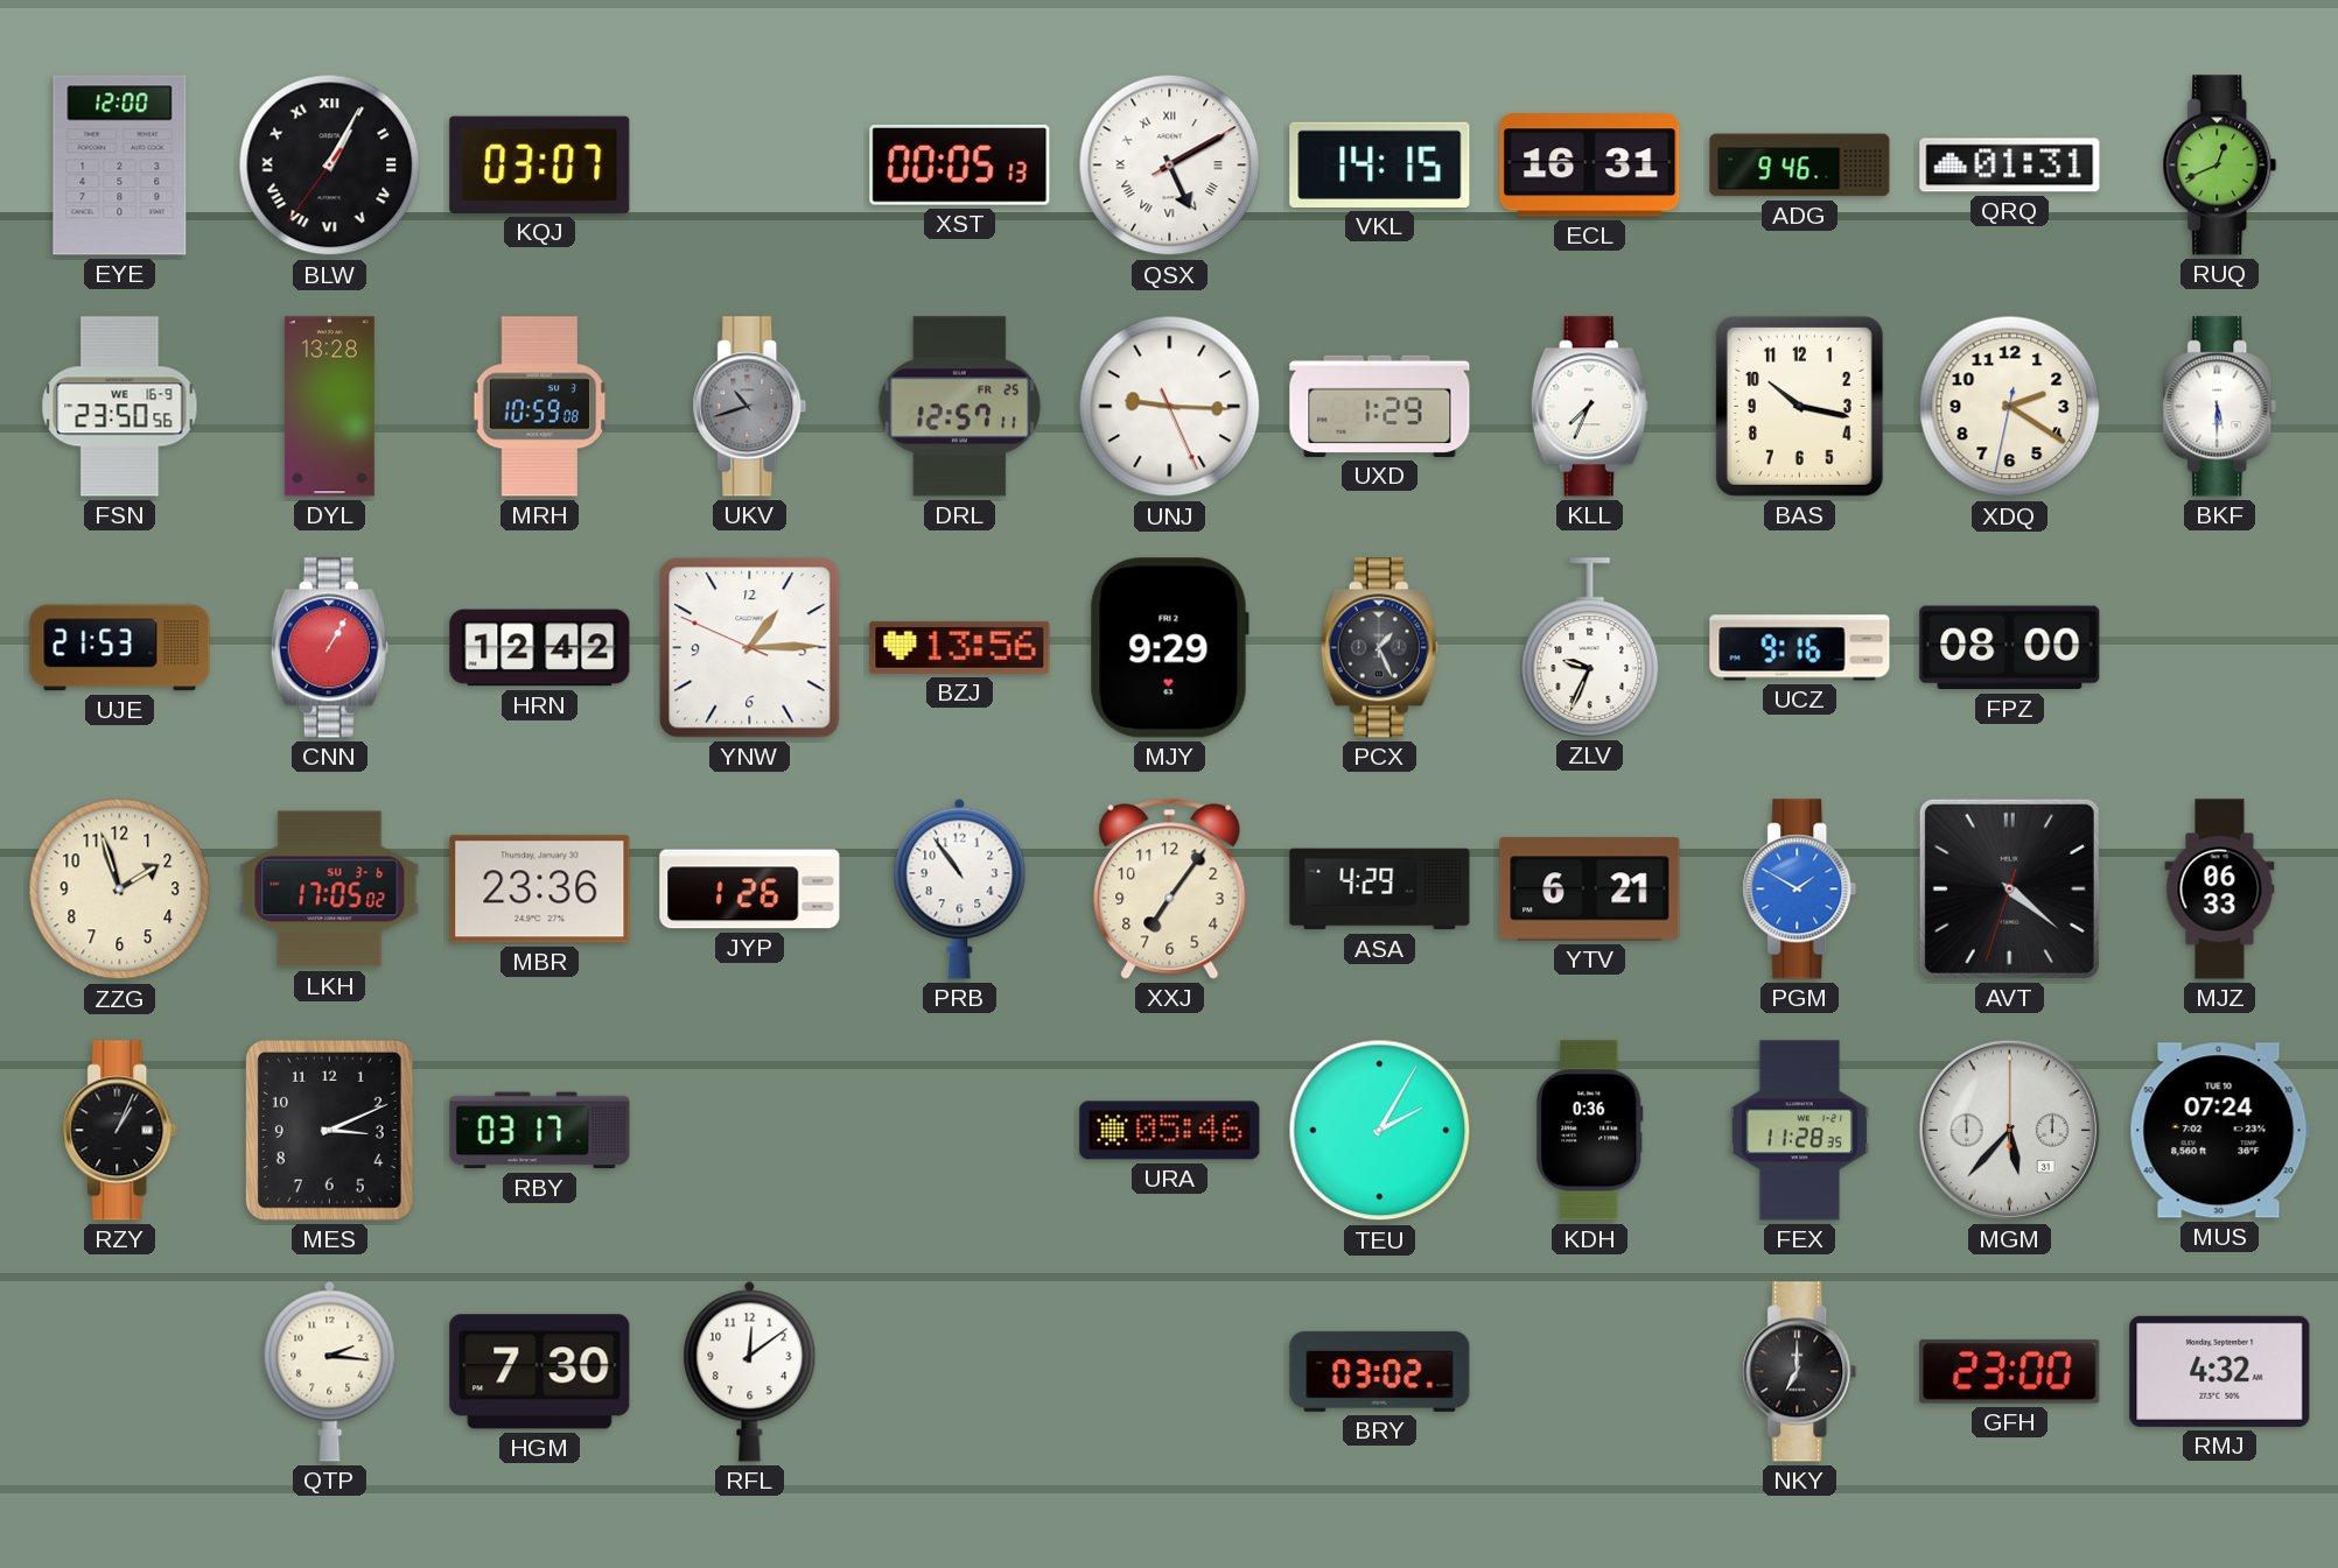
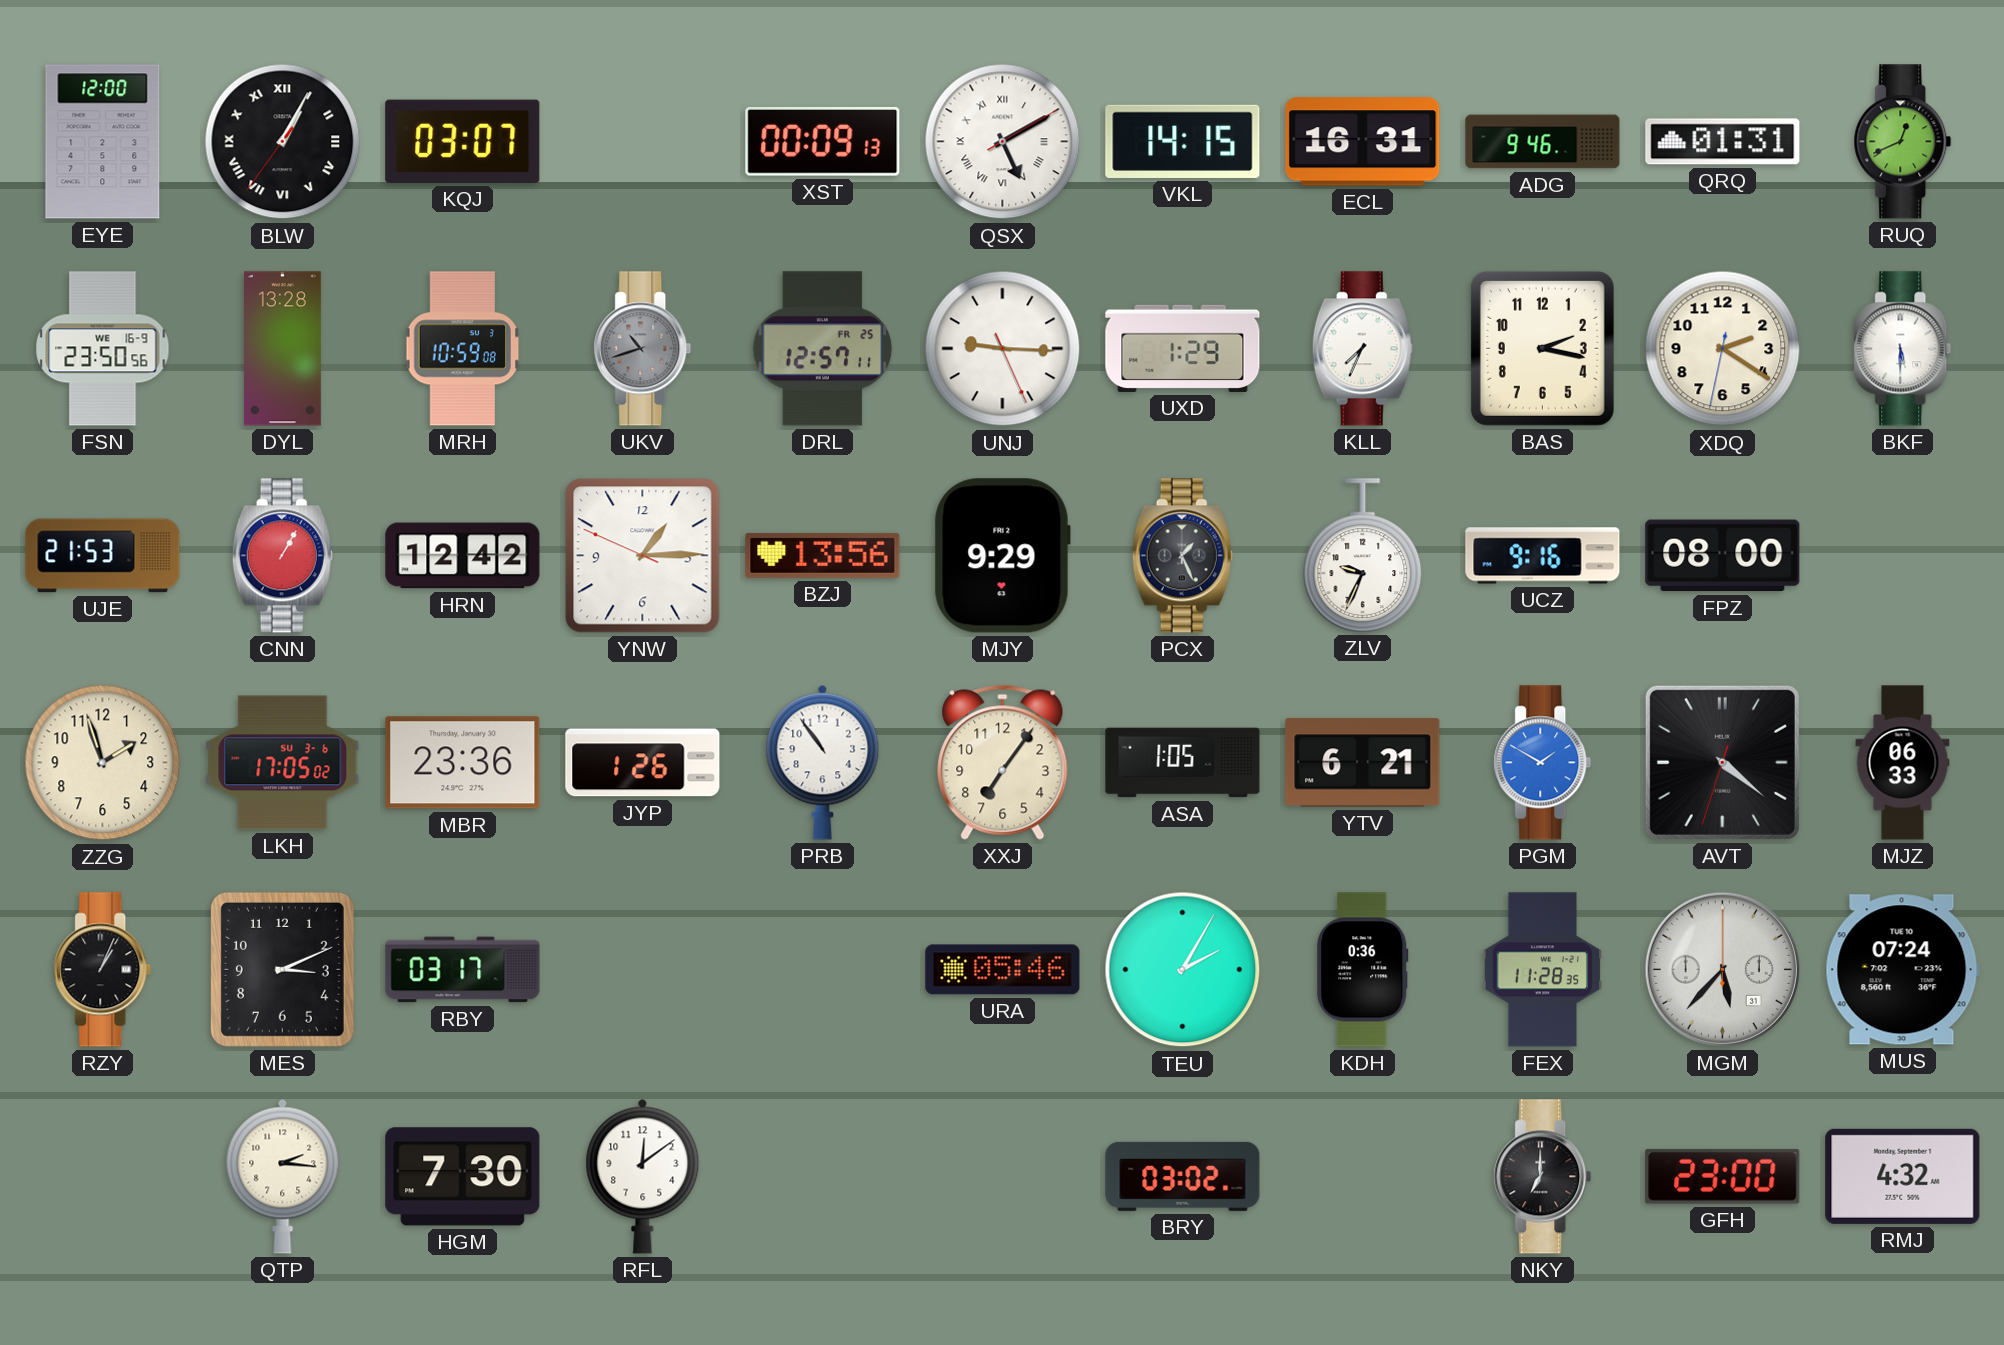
XST: 00:05 -> 00:09
BAS: 10:17 -> 2:17
ASA: 4:29 -> 1:05
